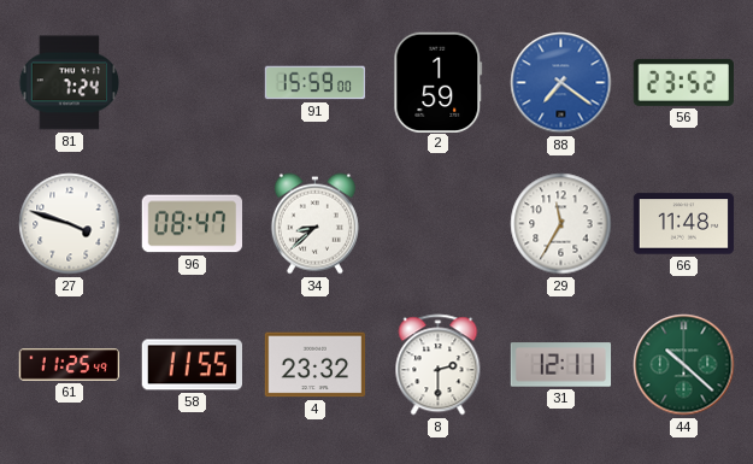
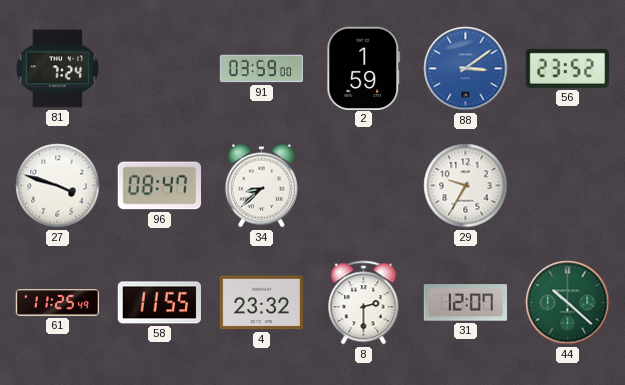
91: 15:59 -> 03:59
88: 7:21 -> 3:09
29: 11:35 -> 9:35
66: 11:48 -> none
31: 12:11 -> 12:07
